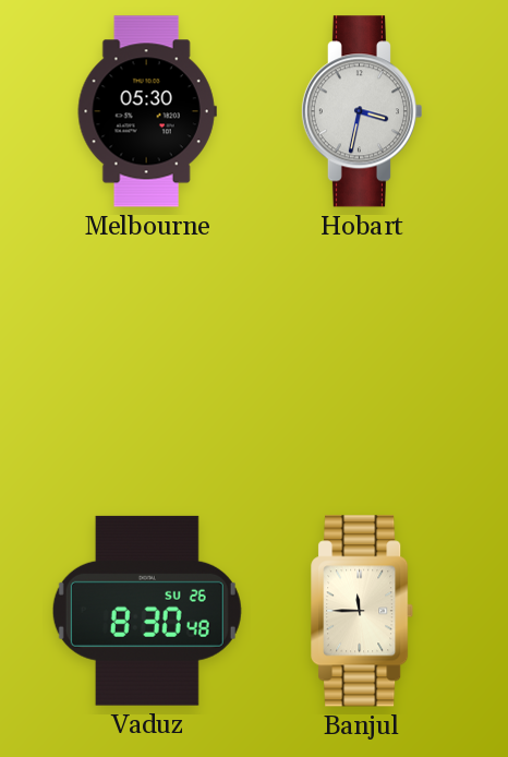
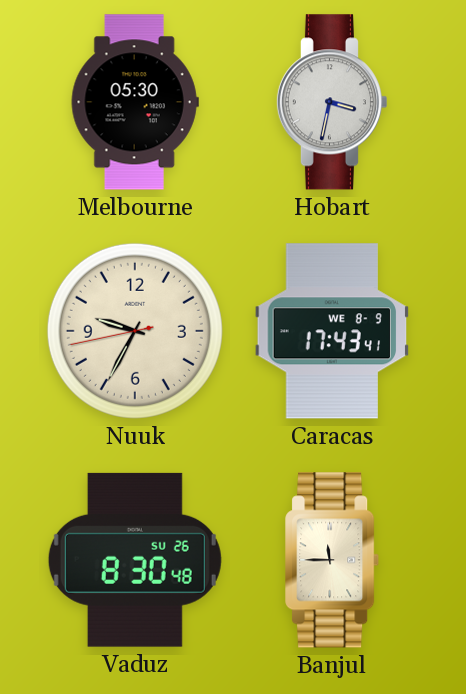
Nuuk: none -> 9:34
Caracas: none -> 17:43
